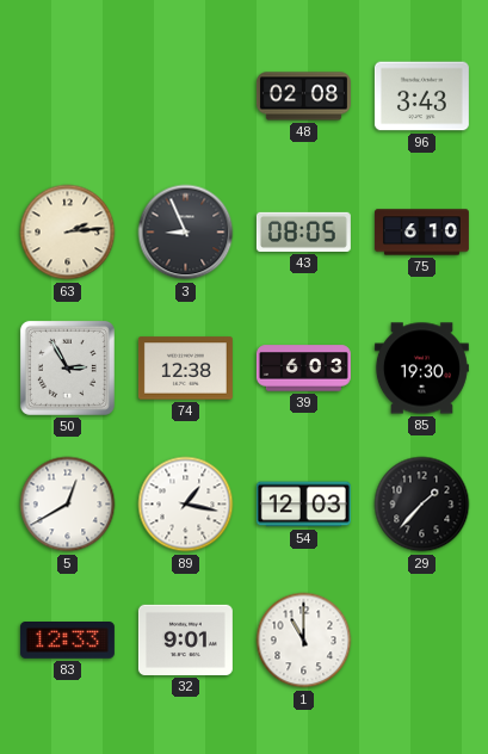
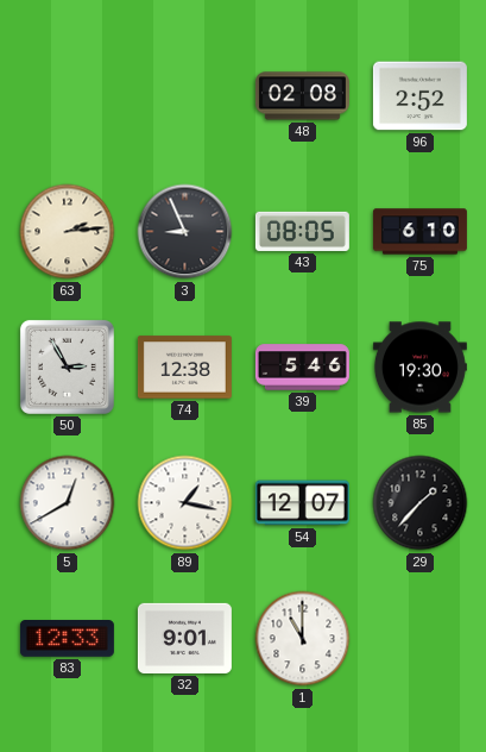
96: 3:43 -> 2:52
39: 6:03 -> 5:46
54: 12:03 -> 12:07
